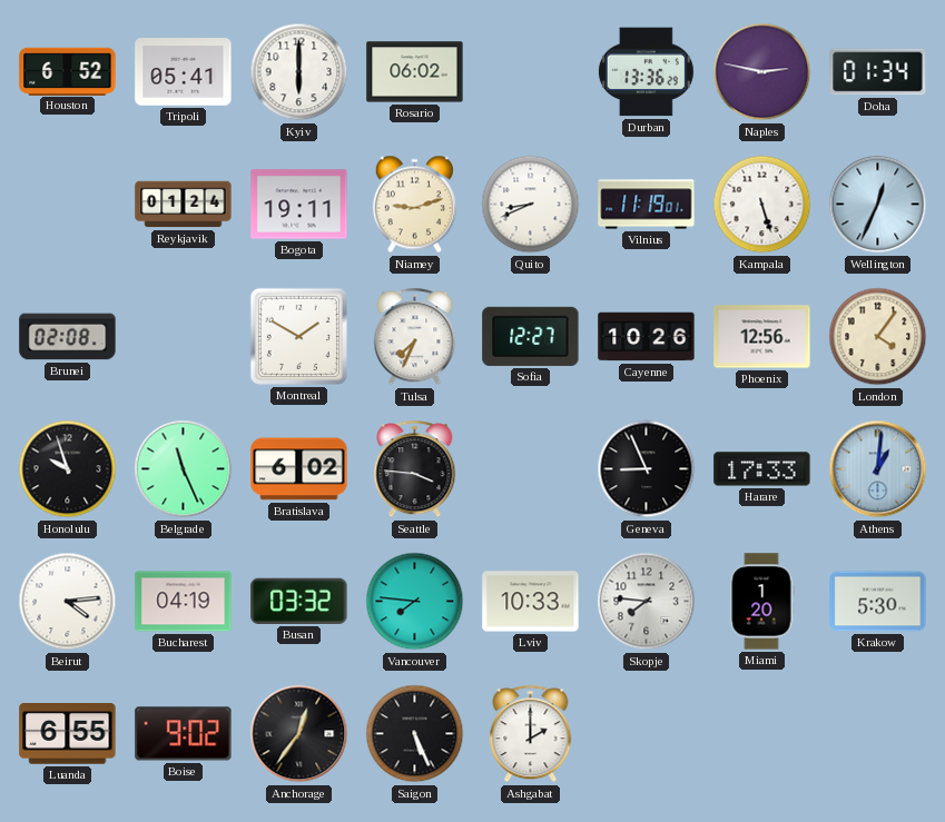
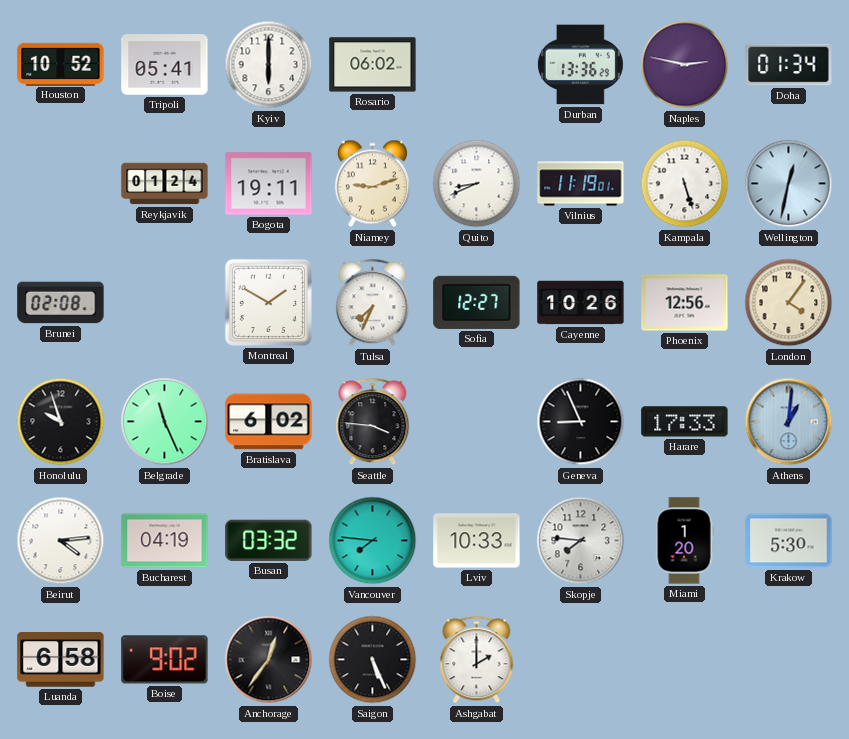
Houston: 6:52 -> 10:52
Wellington: 12:34 -> 12:32
Luanda: 6:55 -> 6:58
